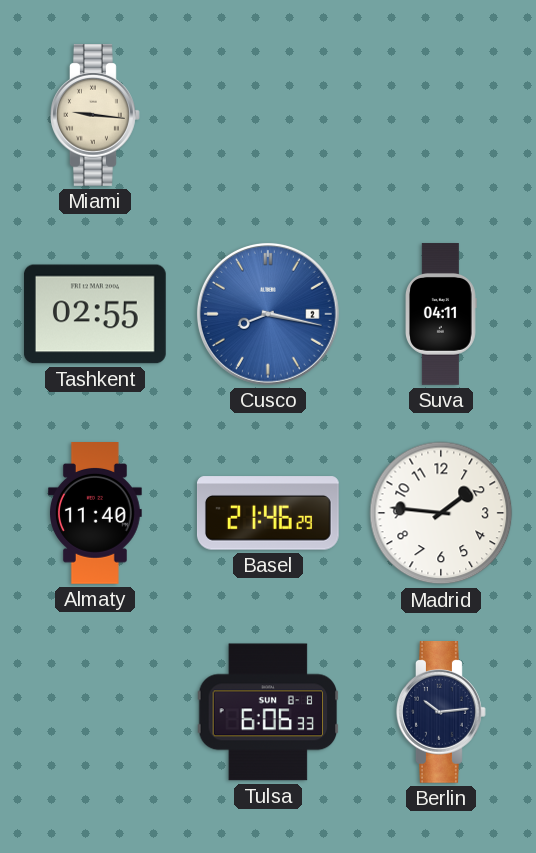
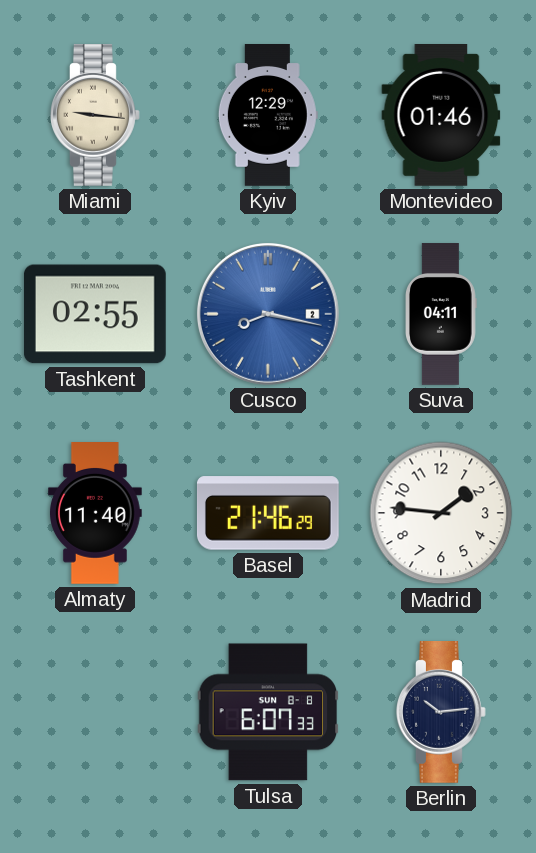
Kyiv: none -> 12:29
Montevideo: none -> 01:46
Tulsa: 6:06 -> 6:07
